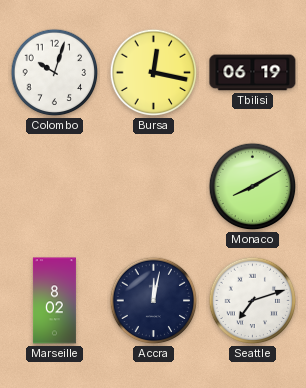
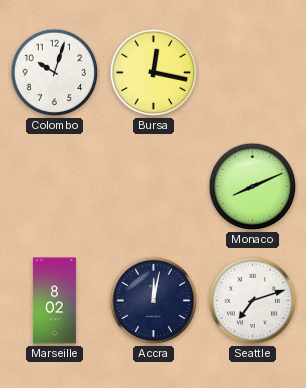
Tbilisi: 06:19 -> none
Monaco: 8:10 -> 8:11
